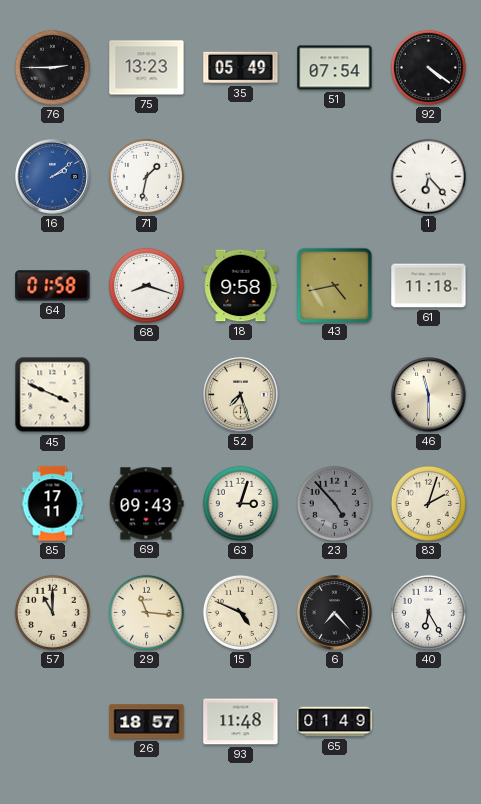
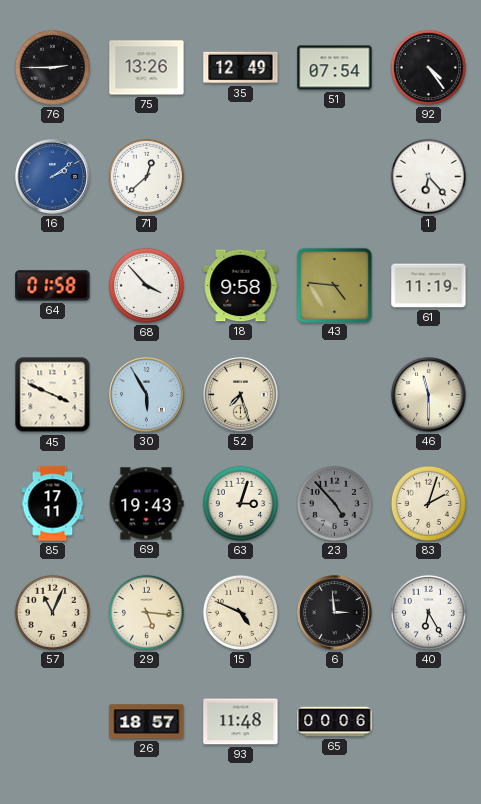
75: 13:23 -> 13:26
35: 05:49 -> 12:49
92: 4:21 -> 4:24
71: 1:32 -> 12:38
68: 8:18 -> 3:53
43: 4:43 -> 4:46
61: 11:18 -> 11:19
30: none -> 5:55
69: 09:43 -> 19:43
57: 11:00 -> 11:04
29: 11:16 -> 5:16
6: 7:23 -> 2:59
65: 01:49 -> 00:06
